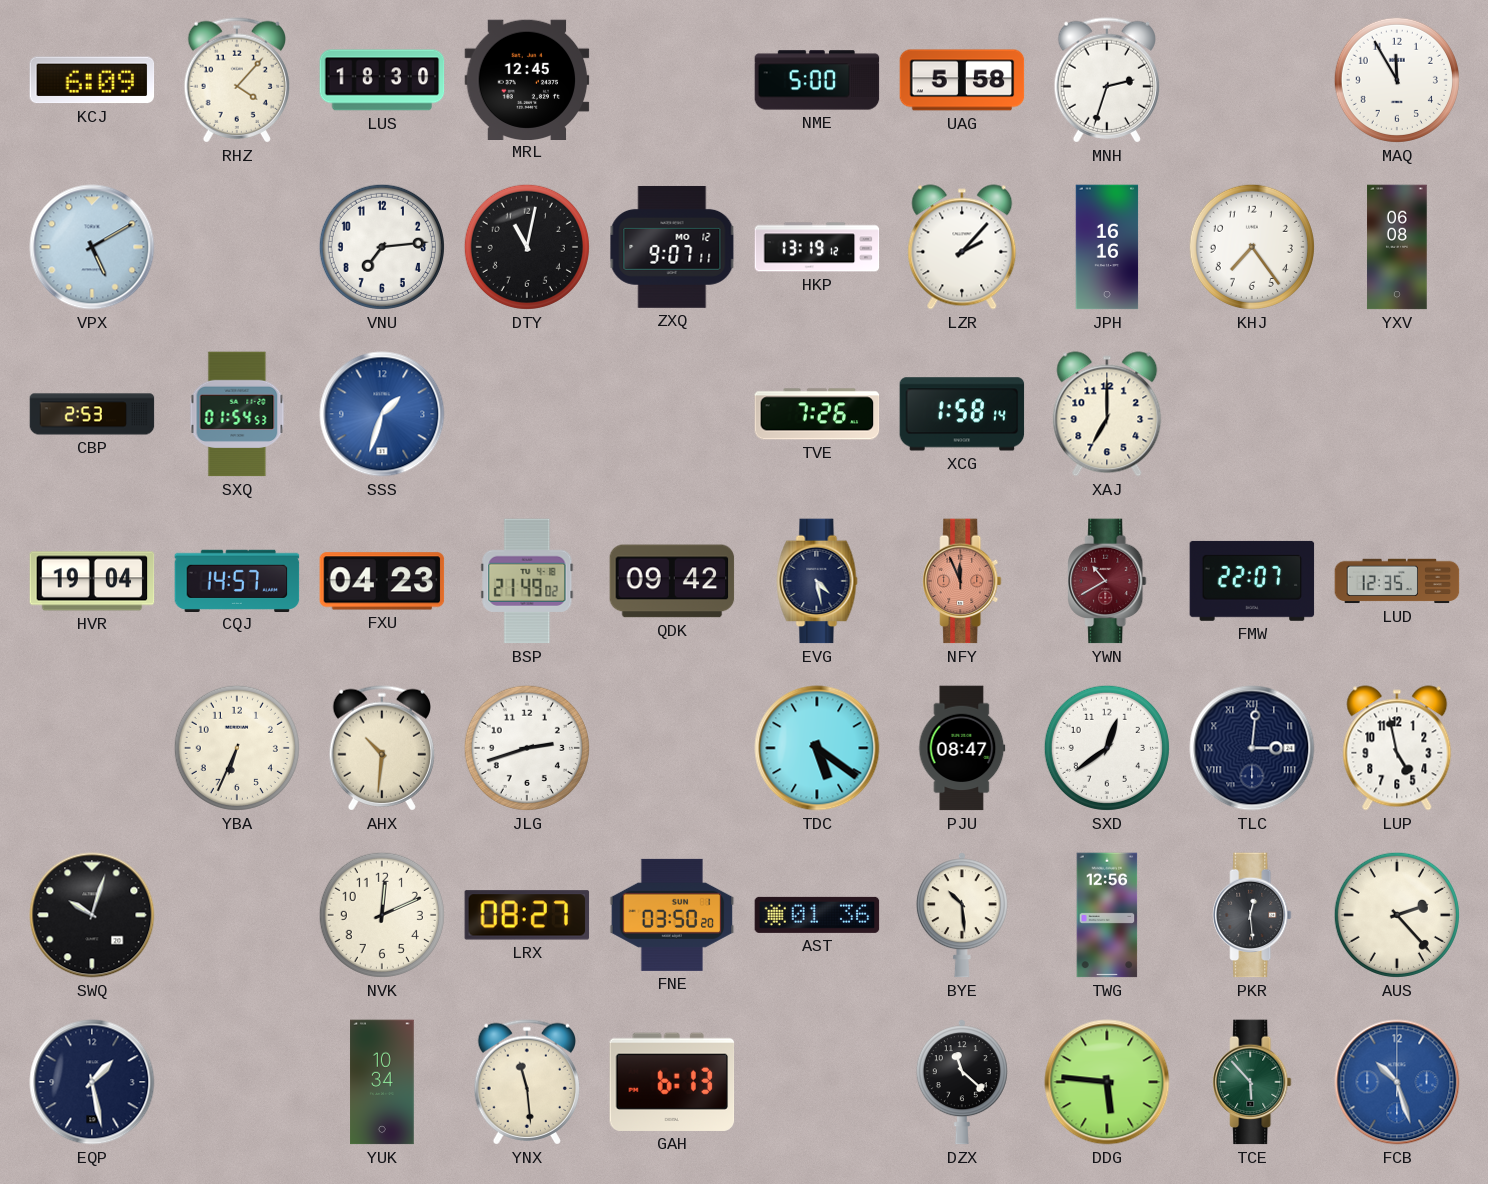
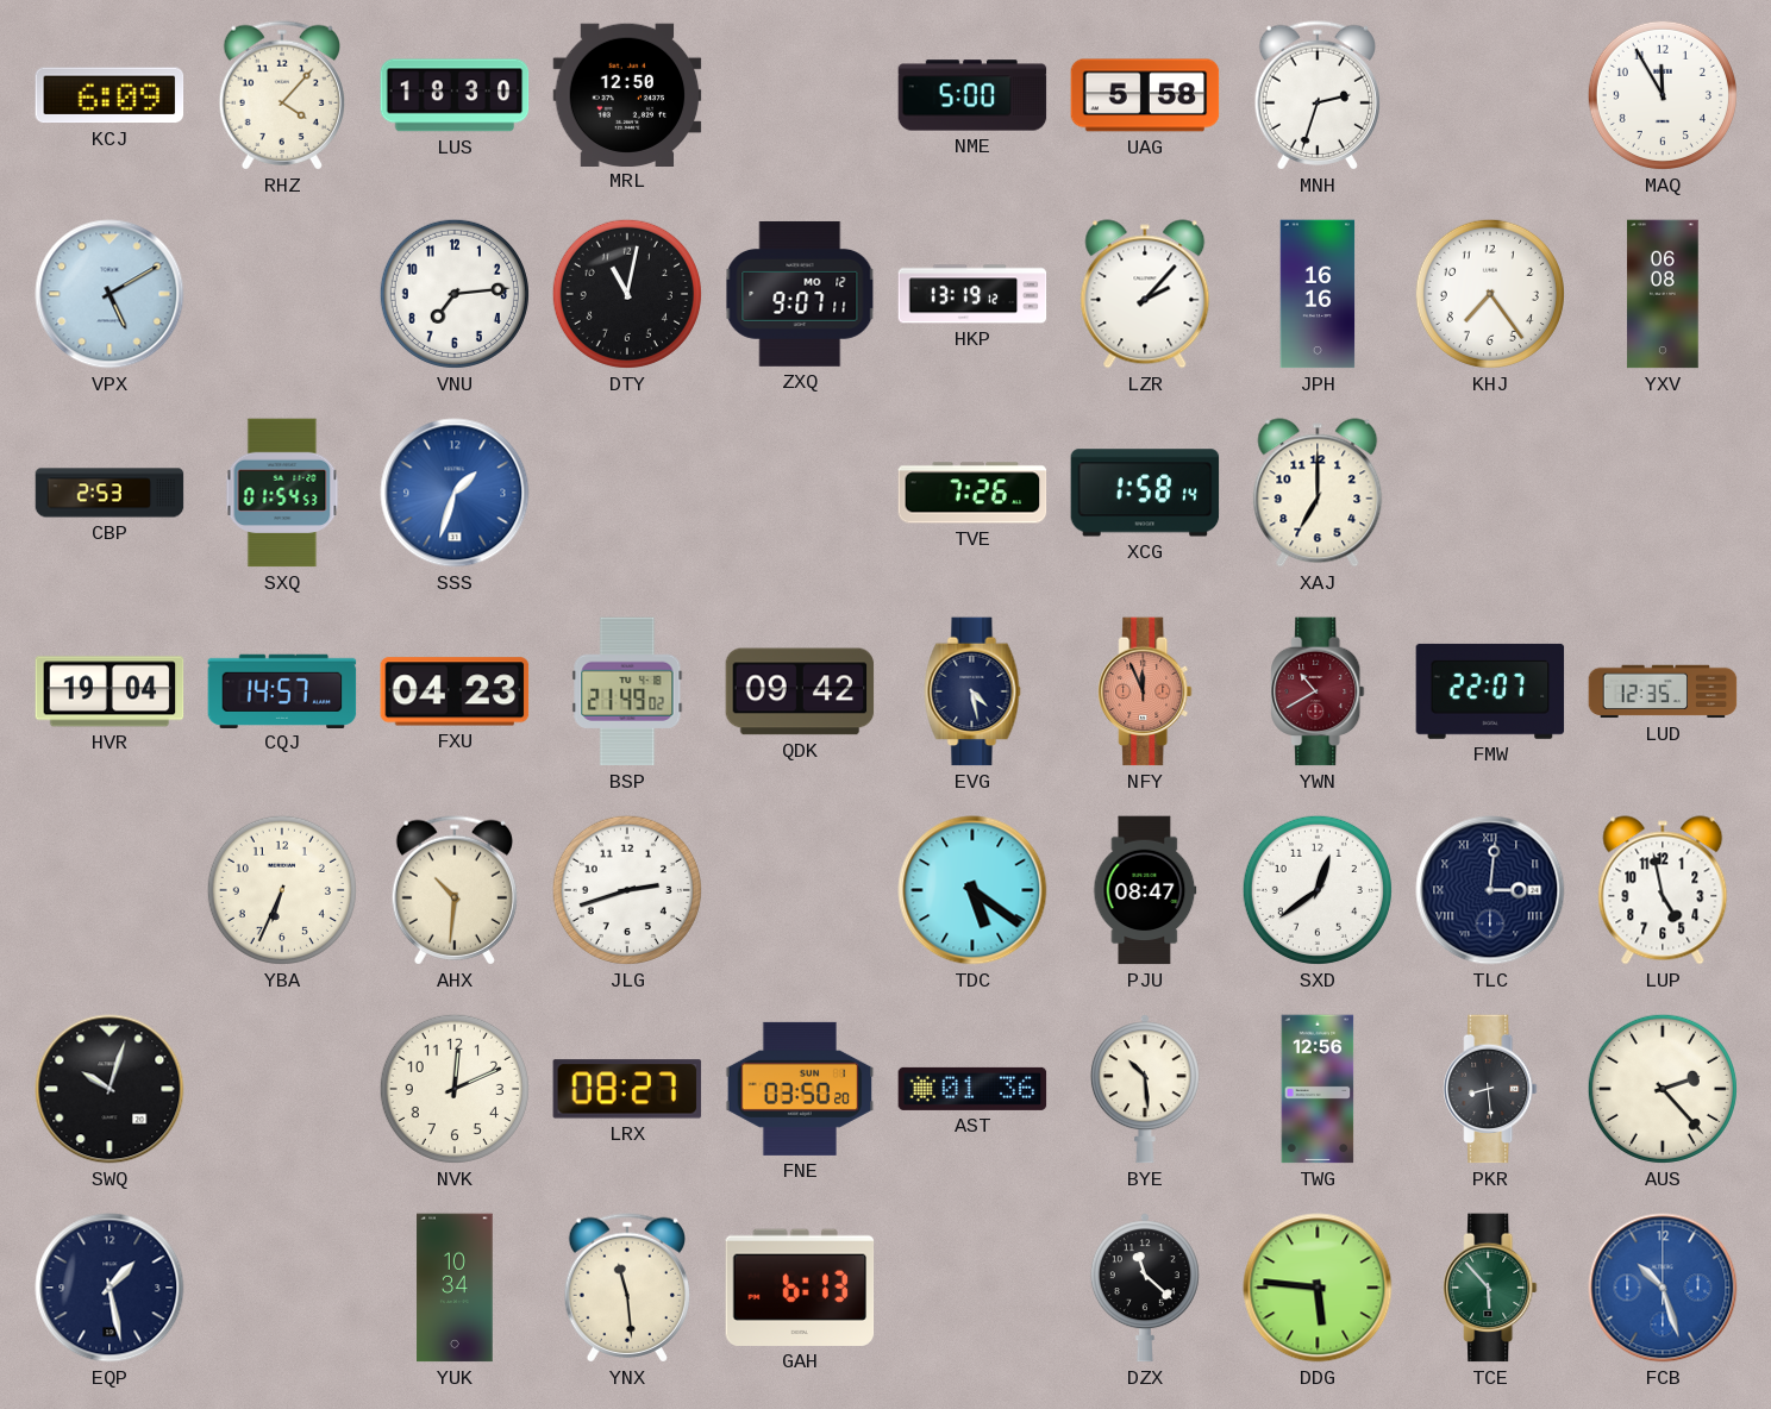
MRL: 12:45 -> 12:50
PKR: 12:29 -> 8:29
